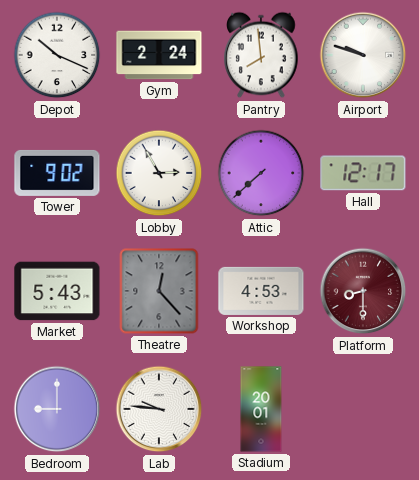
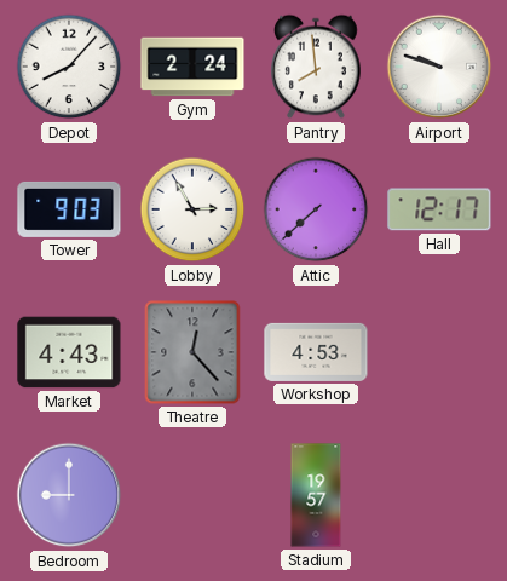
Depot: 10:19 -> 8:07
Tower: 9:02 -> 9:03
Market: 5:43 -> 4:43
Platform: 8:30 -> none
Lab: 9:46 -> none
Stadium: 20:01 -> 19:57
